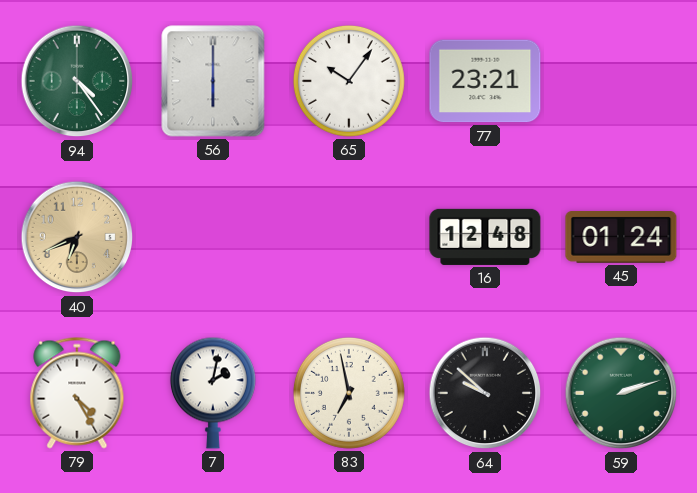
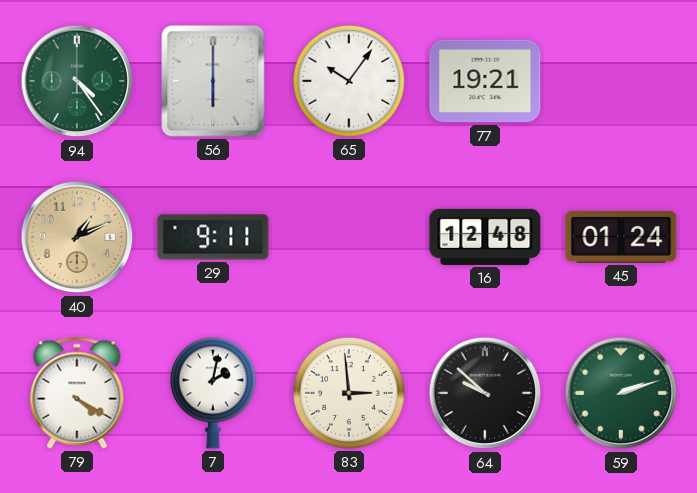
77: 23:21 -> 19:21
40: 6:41 -> 1:11
29: none -> 9:11
79: 4:25 -> 4:20
83: 6:58 -> 2:59
